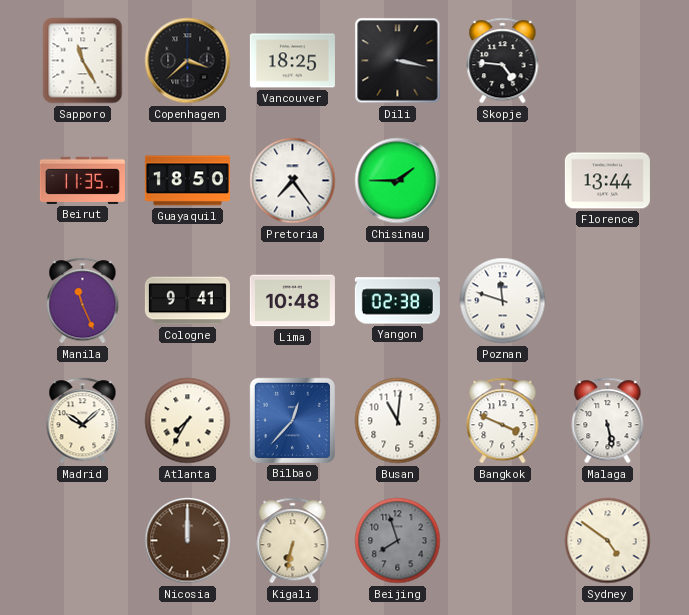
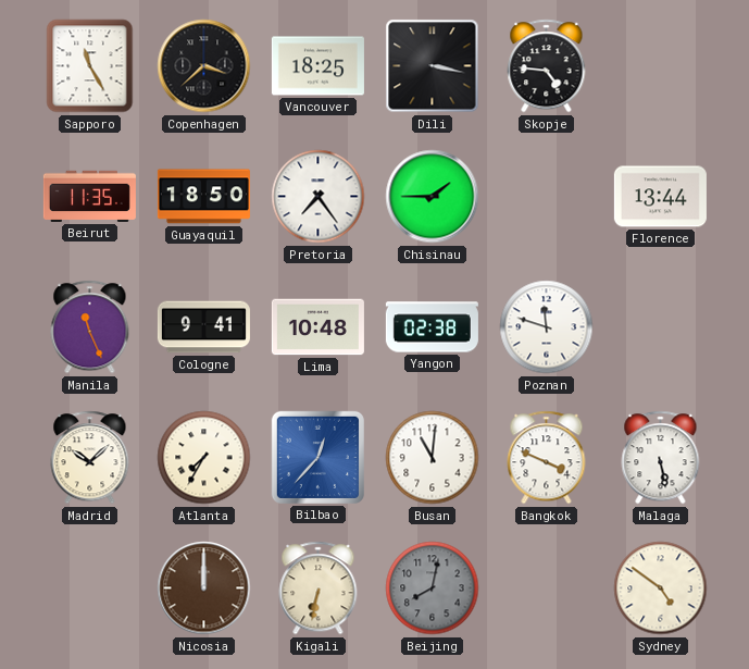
Beijing: 7:57 -> 8:02
